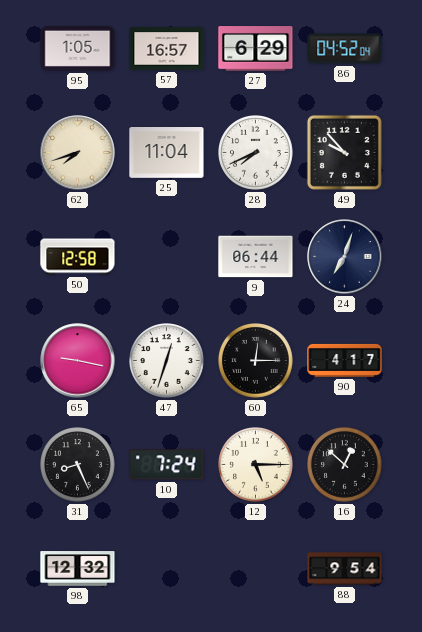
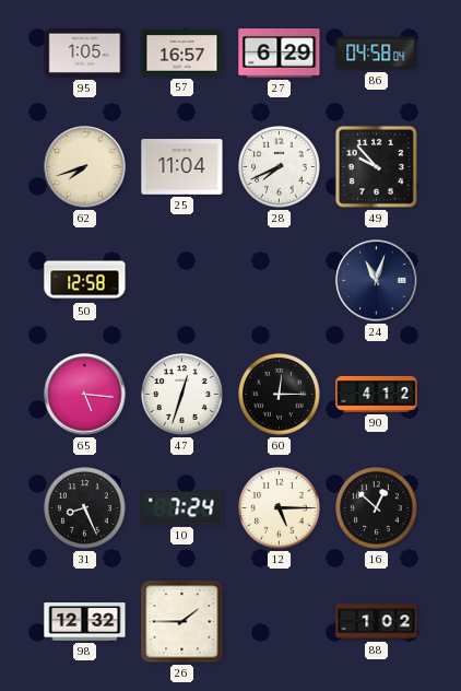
86: 04:52 -> 04:58
9: 06:44 -> none
24: 7:03 -> 11:03
65: 9:17 -> 5:16
90: 4:17 -> 4:12
26: none -> 1:45
88: 9:54 -> 1:02
